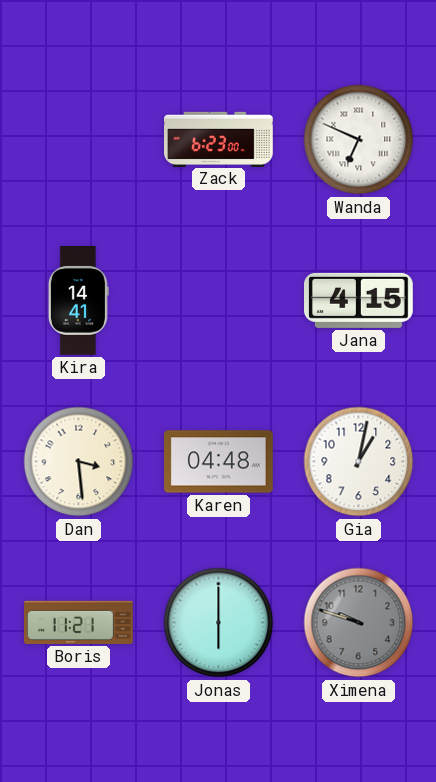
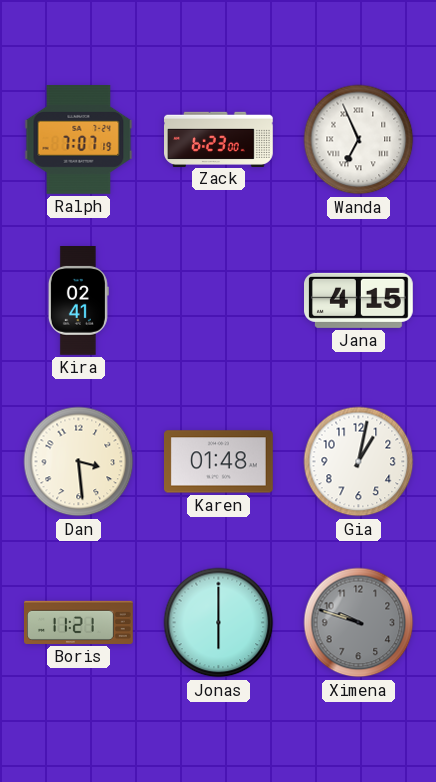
Ralph: none -> 7:07
Wanda: 6:49 -> 6:56
Kira: 14:41 -> 02:41
Karen: 04:48 -> 01:48
